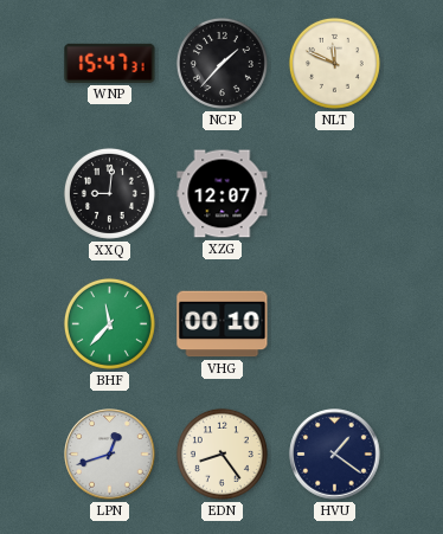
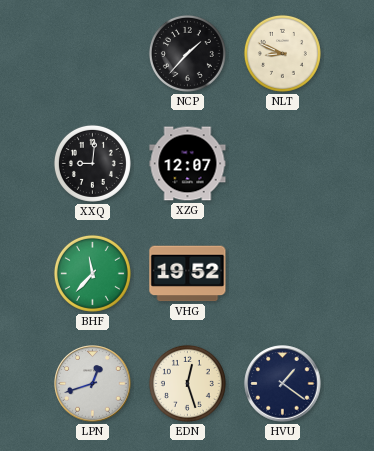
WNP: 15:47 -> none
NLT: 11:49 -> 8:49
VHG: 00:10 -> 19:52
EDN: 8:24 -> 12:27
